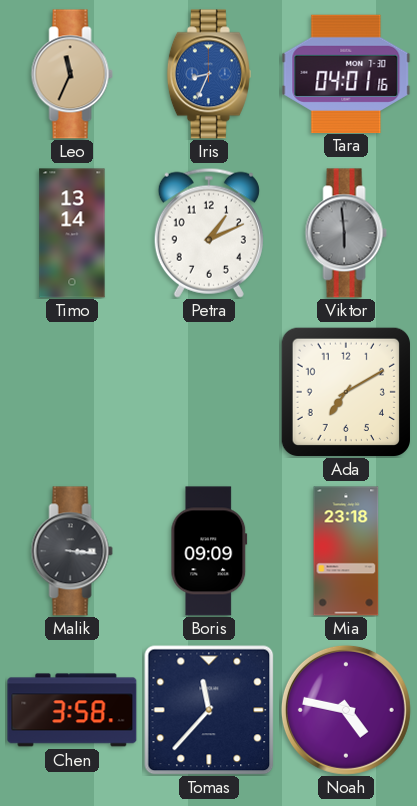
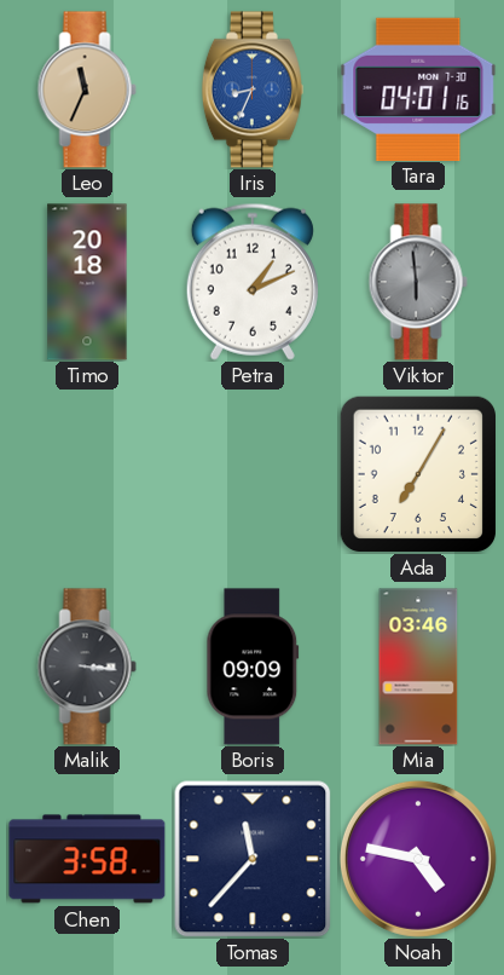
Timo: 13:14 -> 20:18
Ada: 7:10 -> 7:05
Mia: 23:18 -> 03:46
